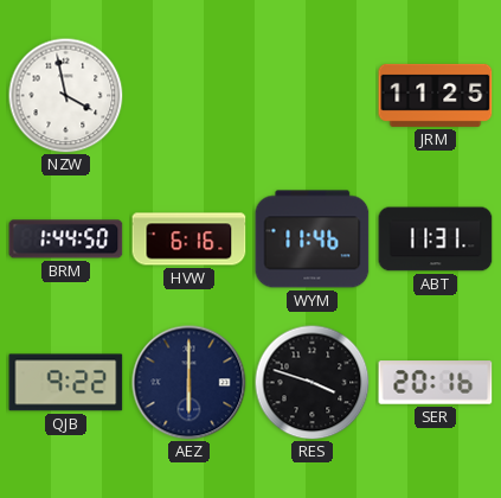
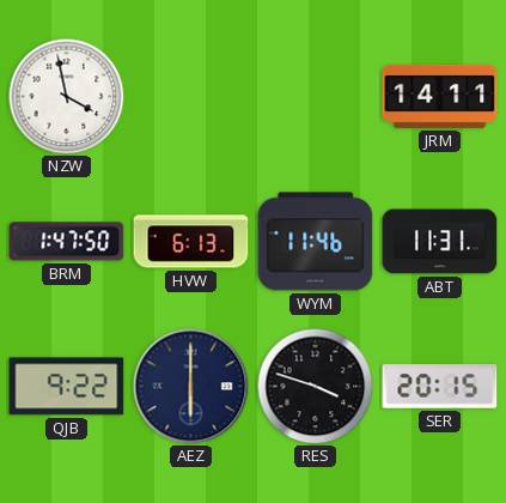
JRM: 11:25 -> 14:11
BRM: 1:44 -> 1:47
HVW: 6:16 -> 6:13
SER: 20:16 -> 20:15
